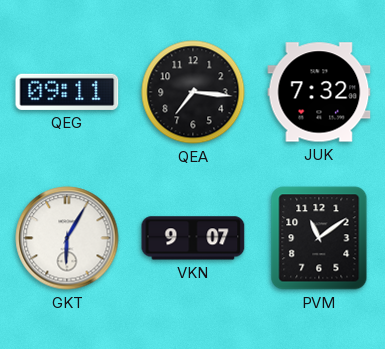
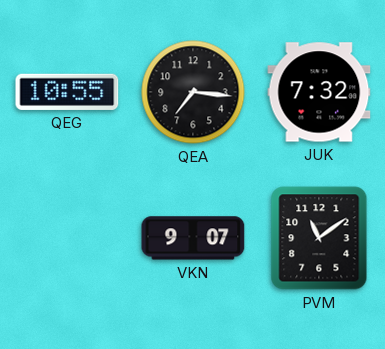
QEG: 09:11 -> 10:55
GKT: 6:05 -> none
